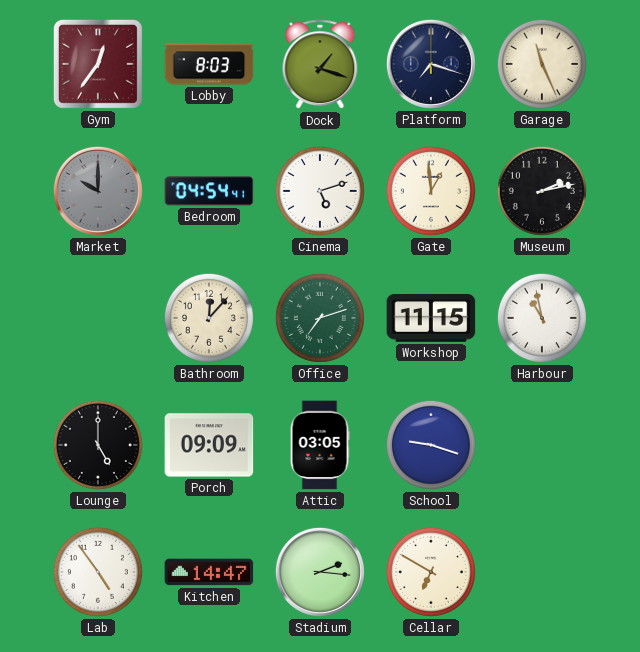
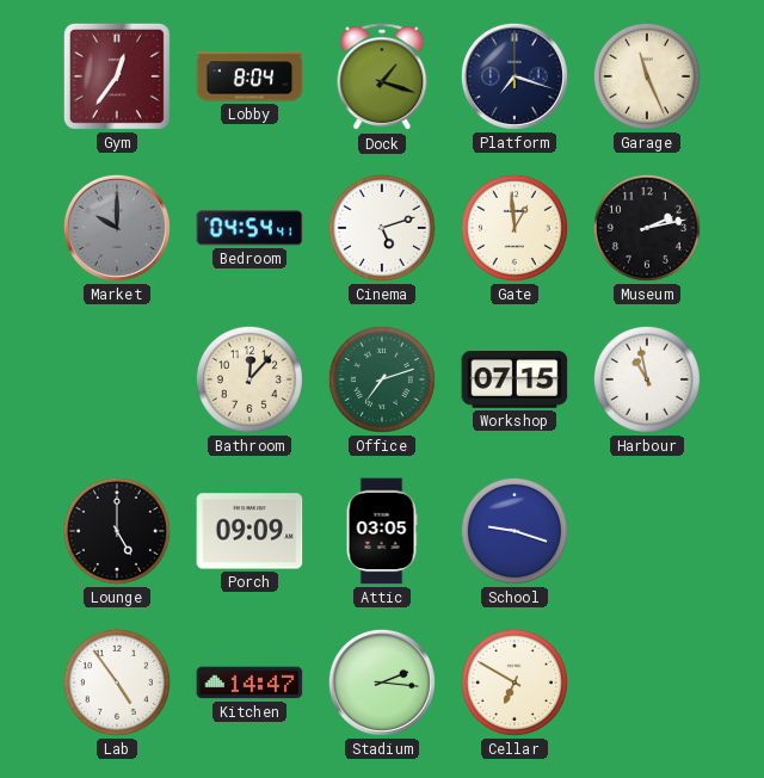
Lobby: 8:03 -> 8:04
Workshop: 11:15 -> 07:15
